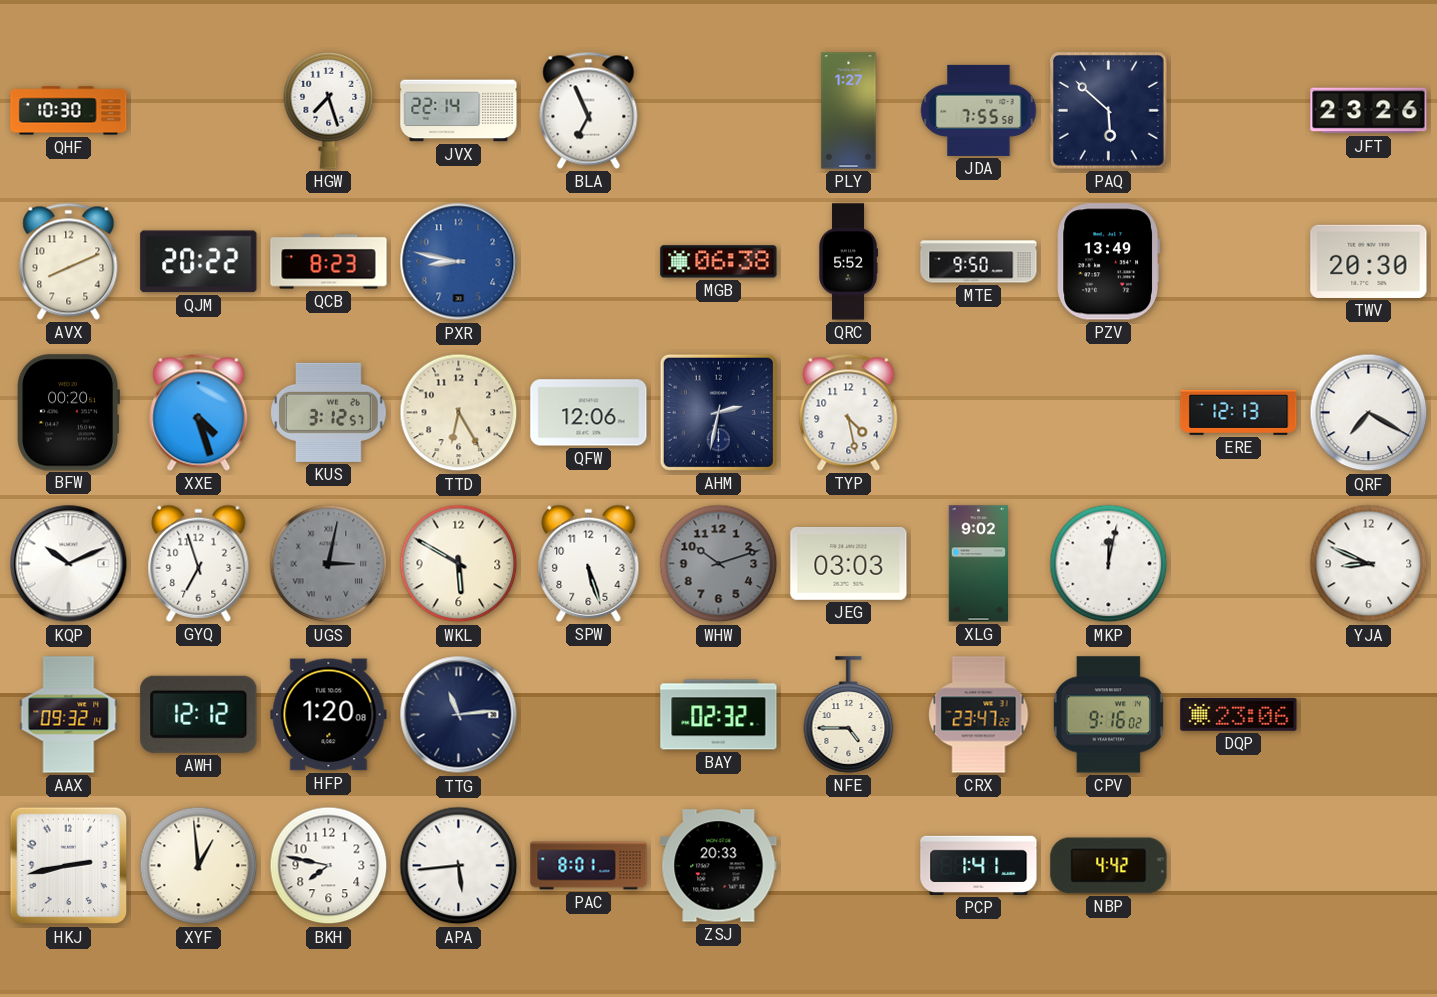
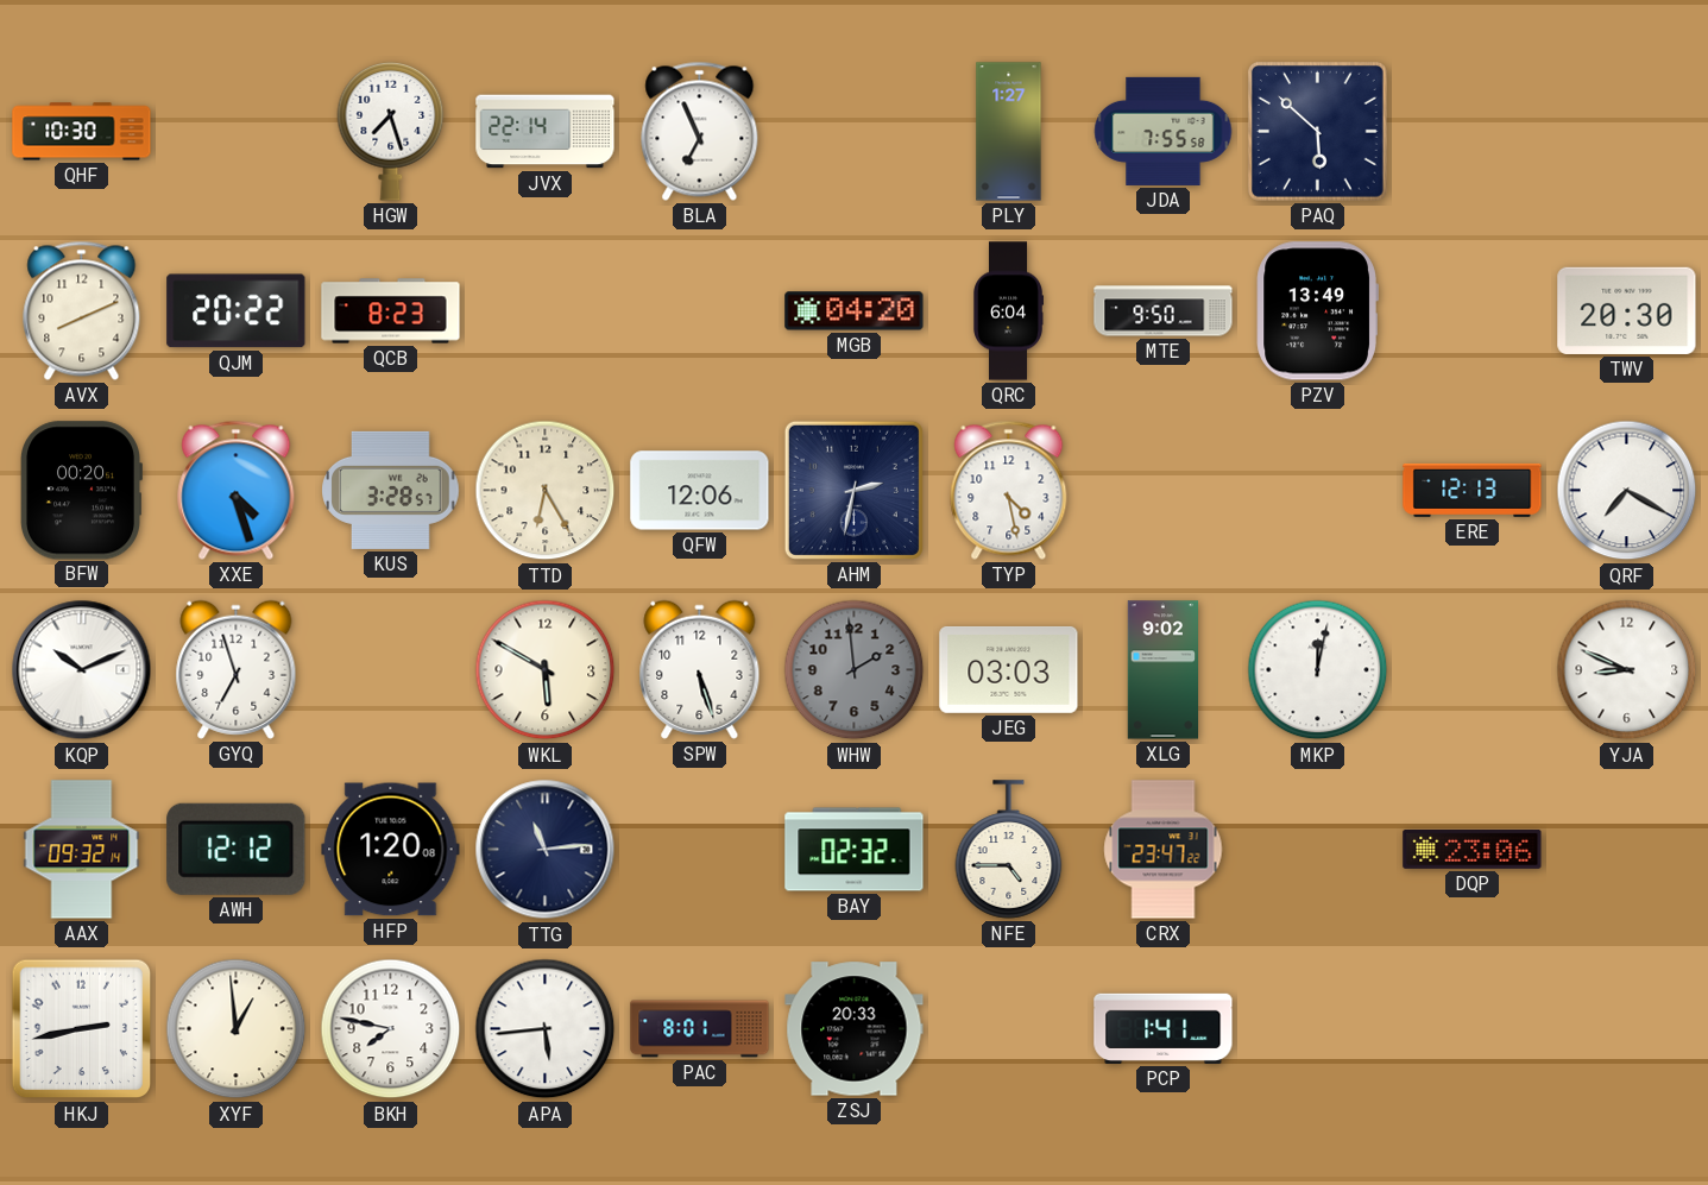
JFT: 23:26 -> none
PXR: 8:47 -> none
MGB: 06:38 -> 04:20
QRC: 5:52 -> 6:04
KUS: 3:12 -> 3:28
UGS: 3:02 -> none
WHW: 10:12 -> 1:59
CPV: 9:16 -> none
NBP: 4:42 -> none
